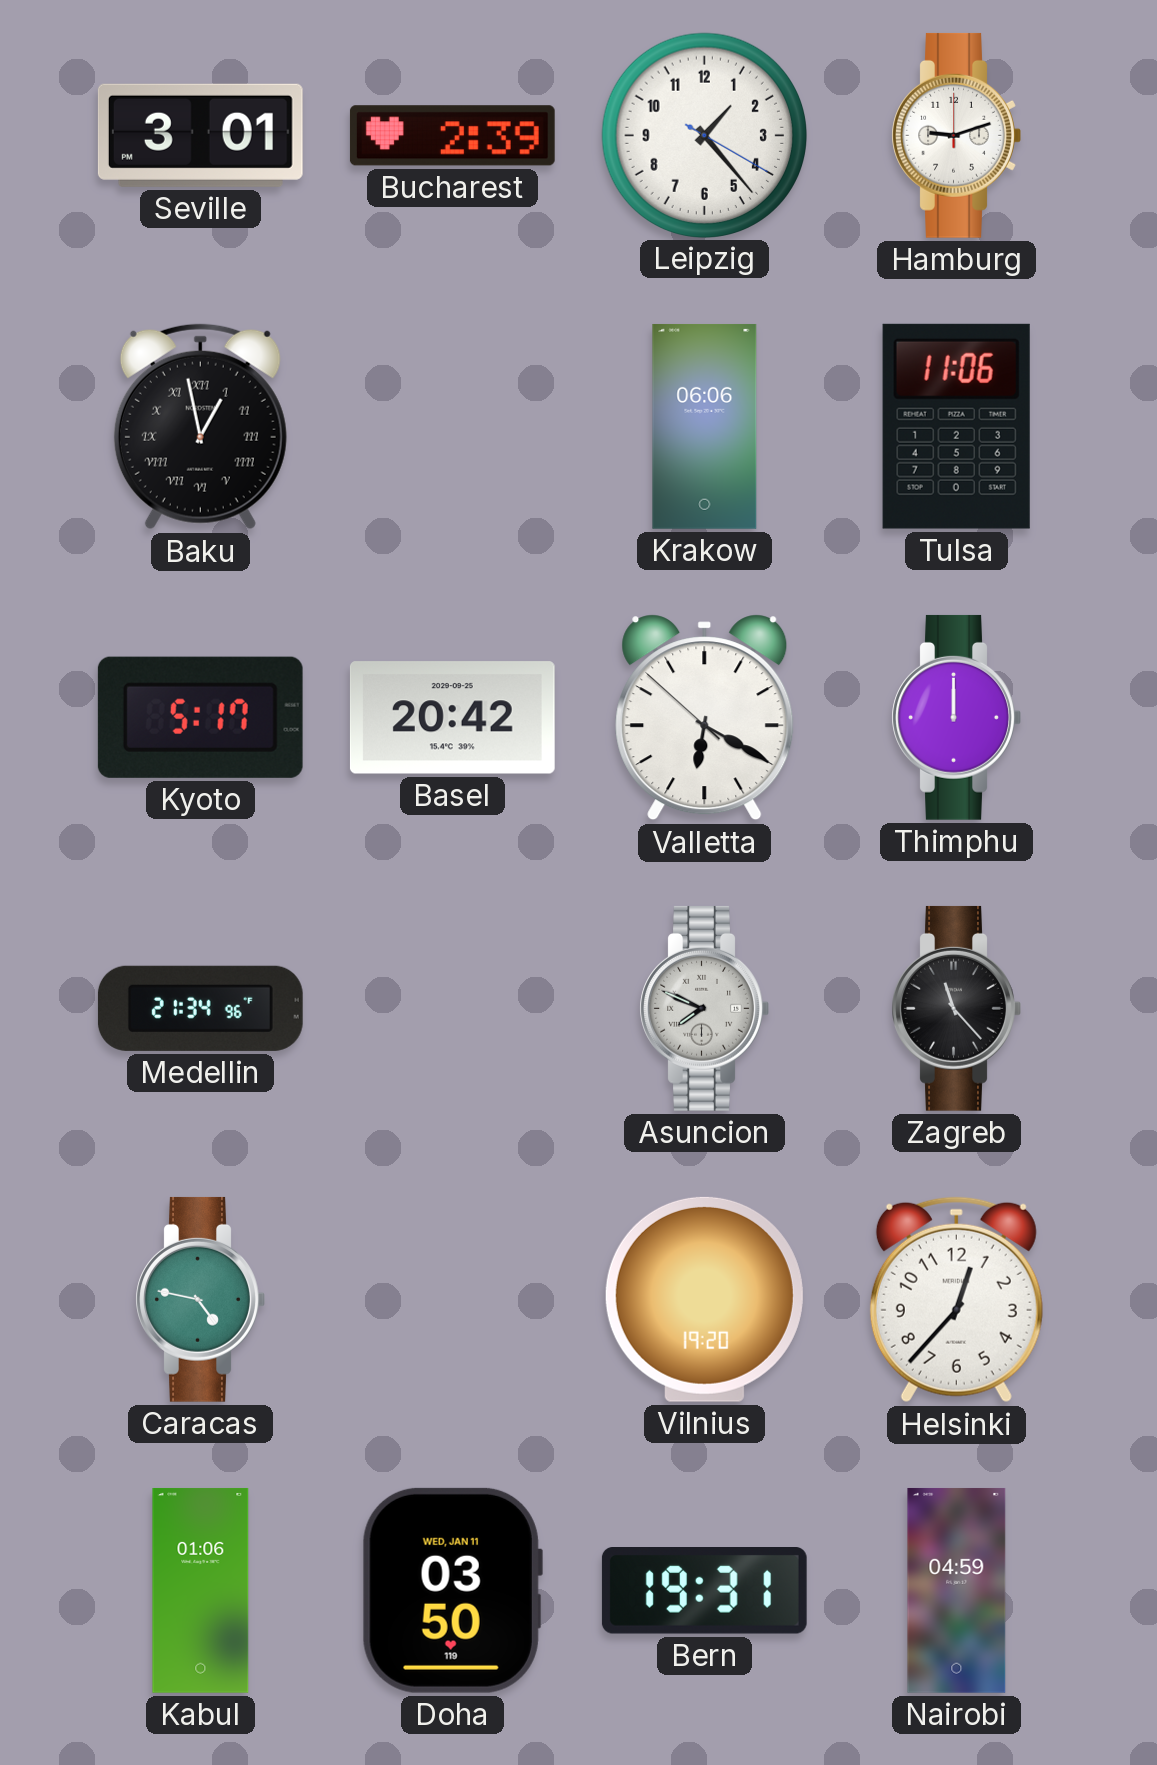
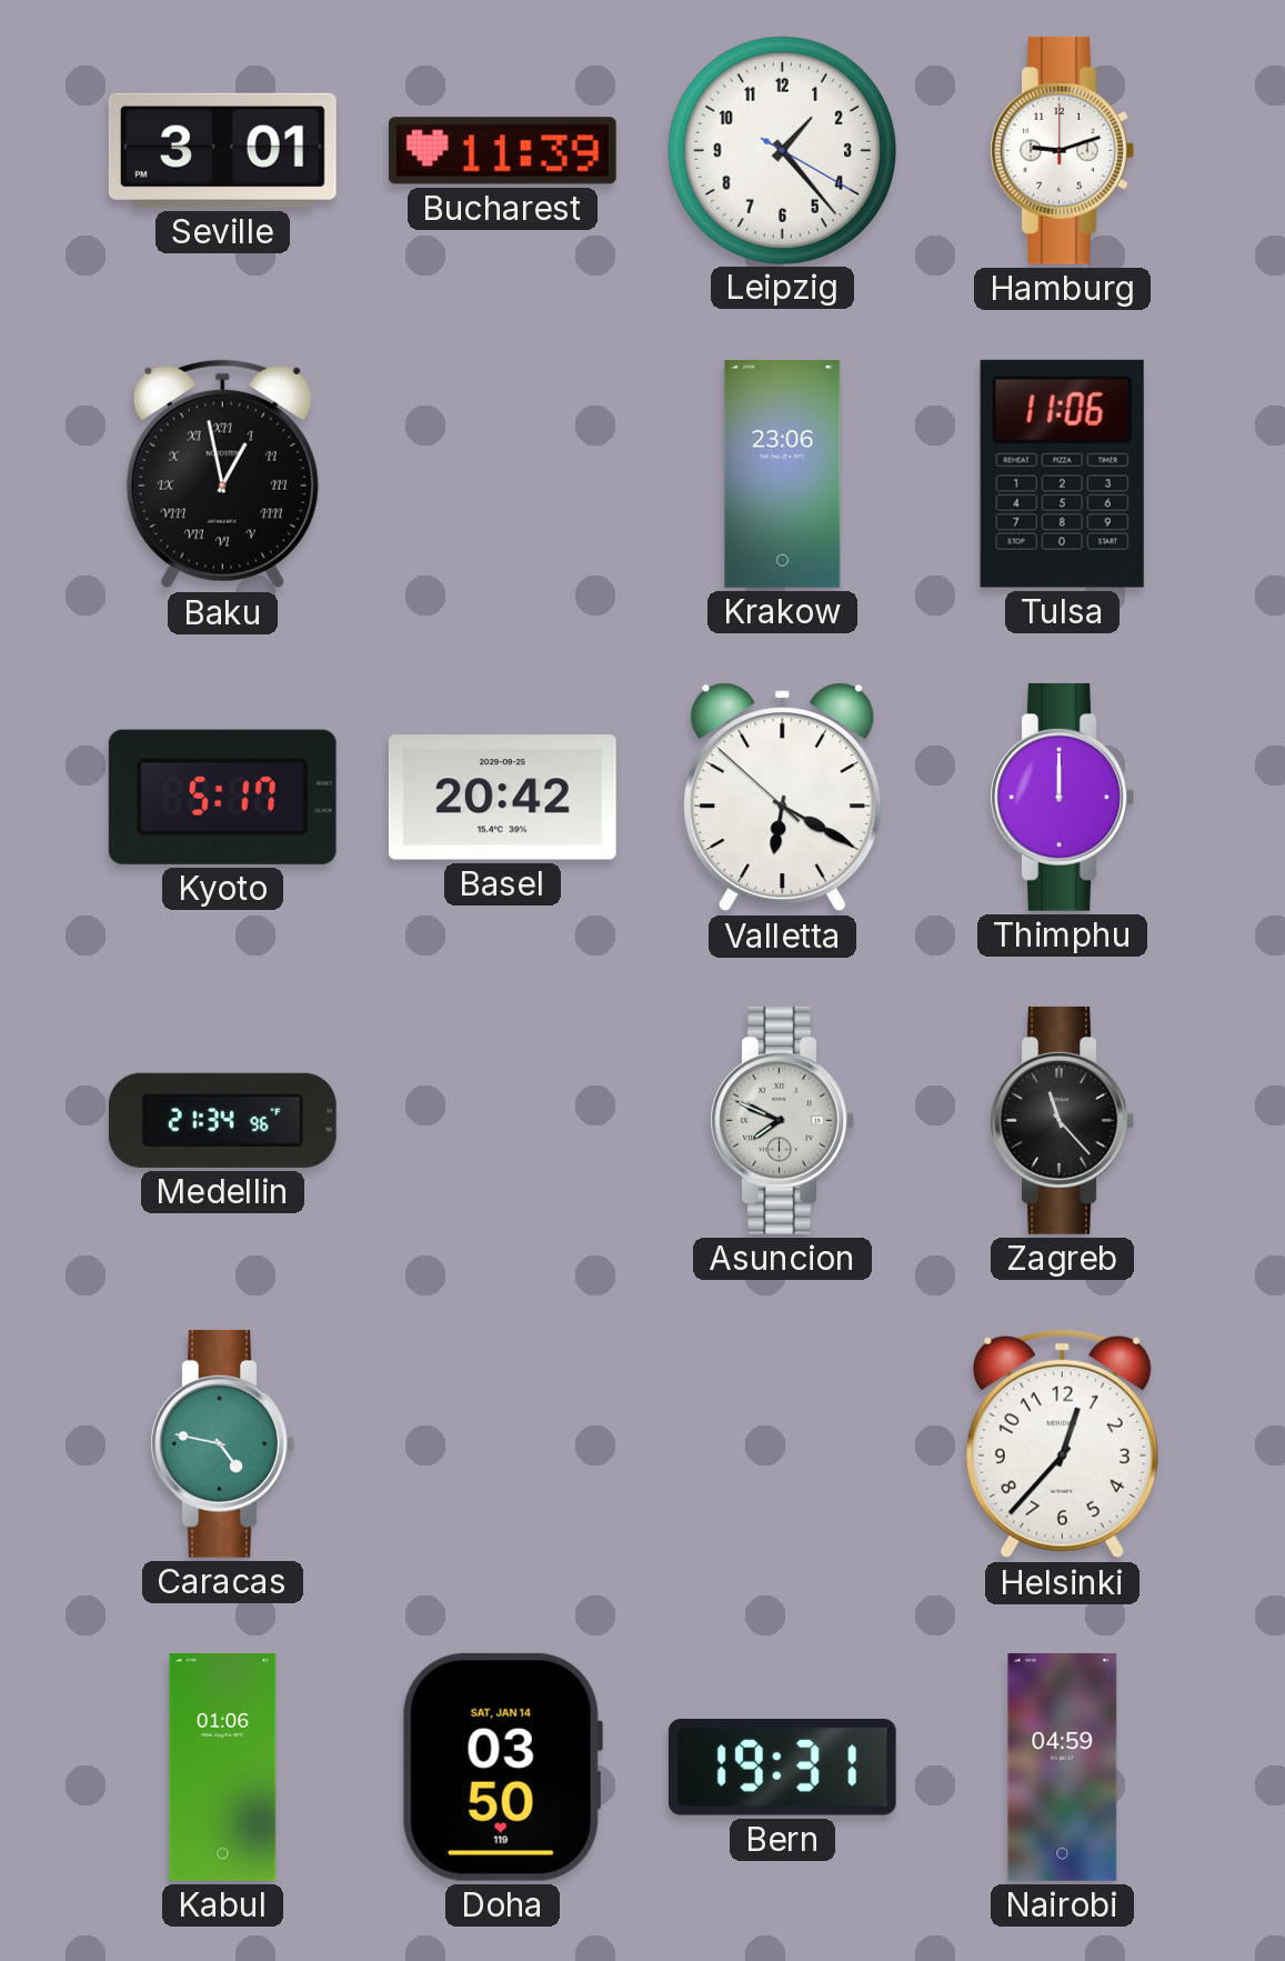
Bucharest: 2:39 -> 11:39
Krakow: 06:06 -> 23:06
Vilnius: 19:20 -> none
Doha date: WED, JAN 11 -> SAT, JAN 14
